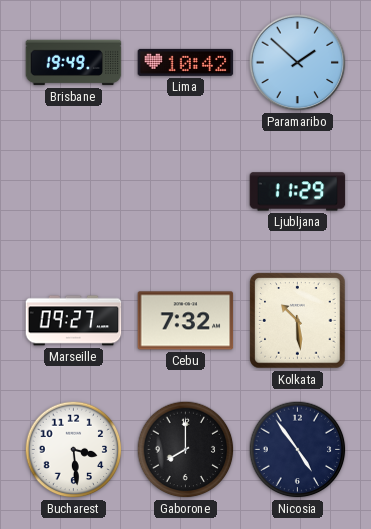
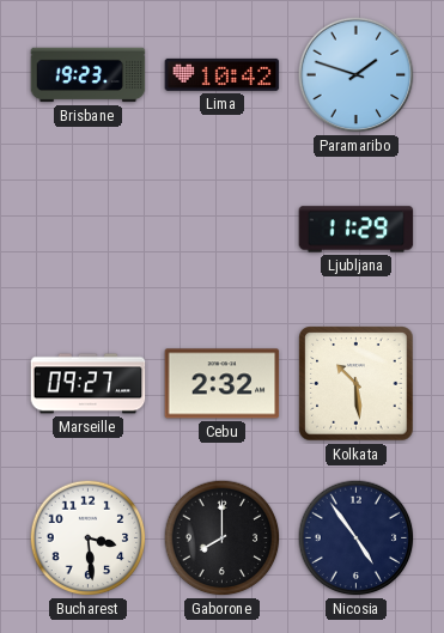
Brisbane: 19:49 -> 19:23
Paramaribo: 1:52 -> 1:48
Cebu: 7:32 -> 2:32
